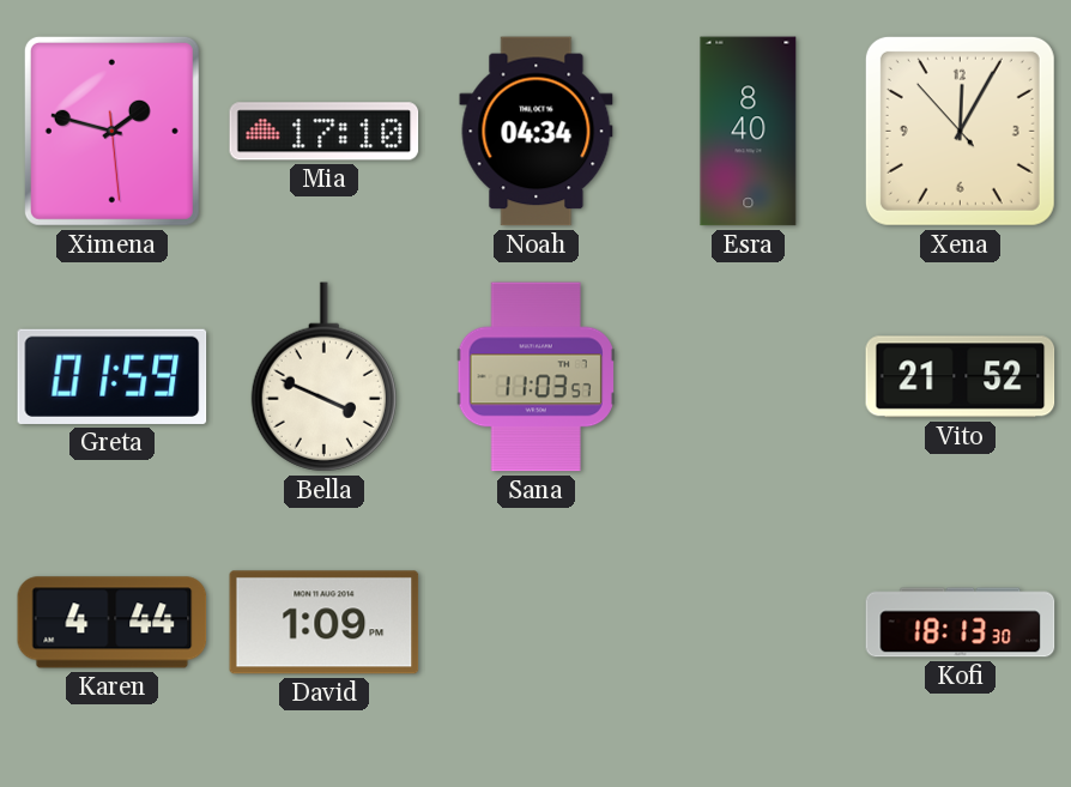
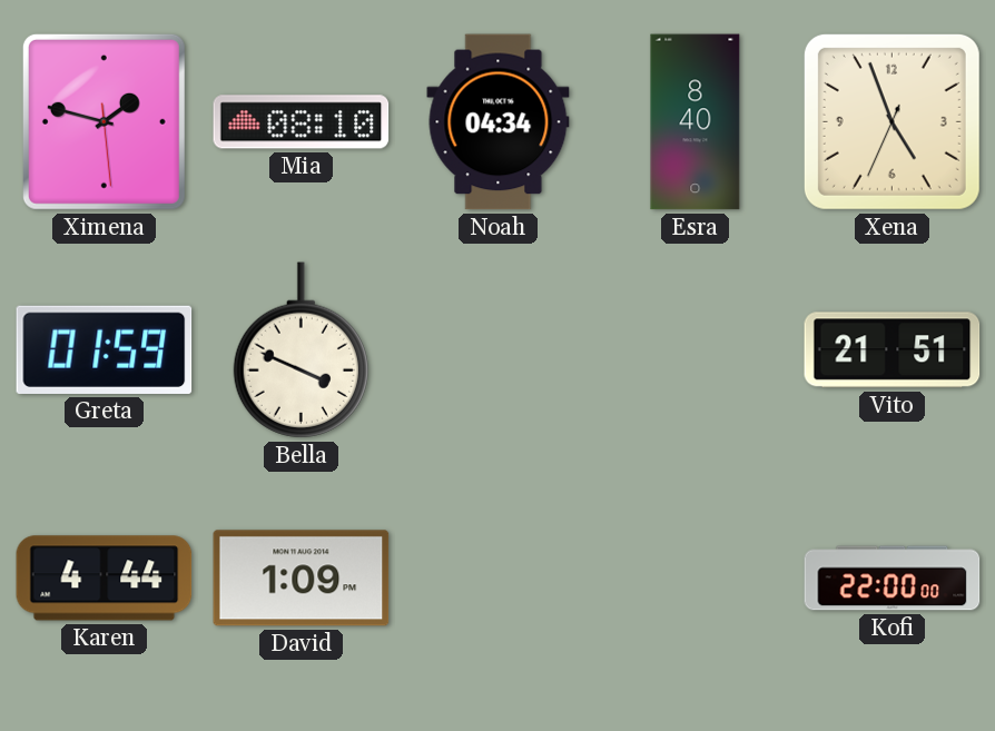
Mia: 17:10 -> 08:10
Xena: 12:04 -> 4:56
Sana: 11:03 -> none
Vito: 21:52 -> 21:51
Kofi: 18:13 -> 22:00
